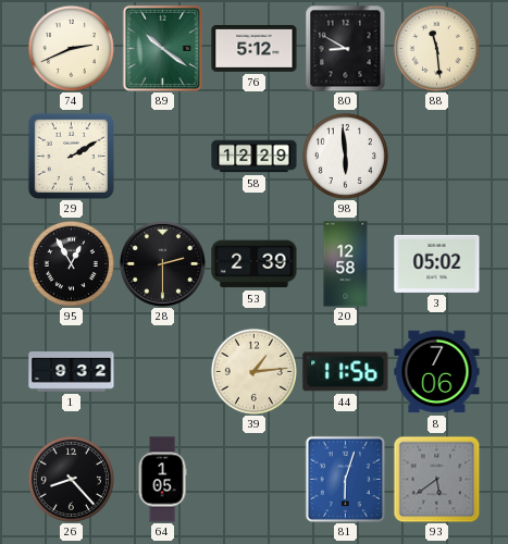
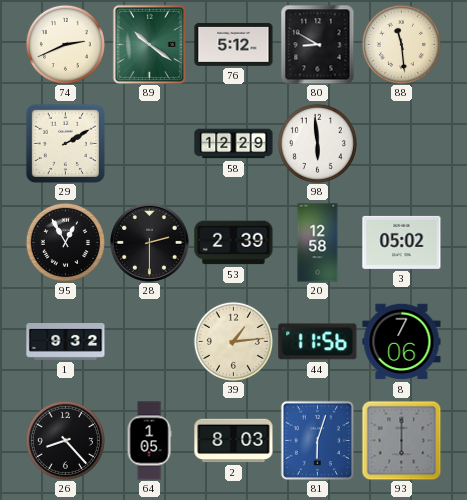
2: none -> 8:03
93: 5:39 -> 6:00
